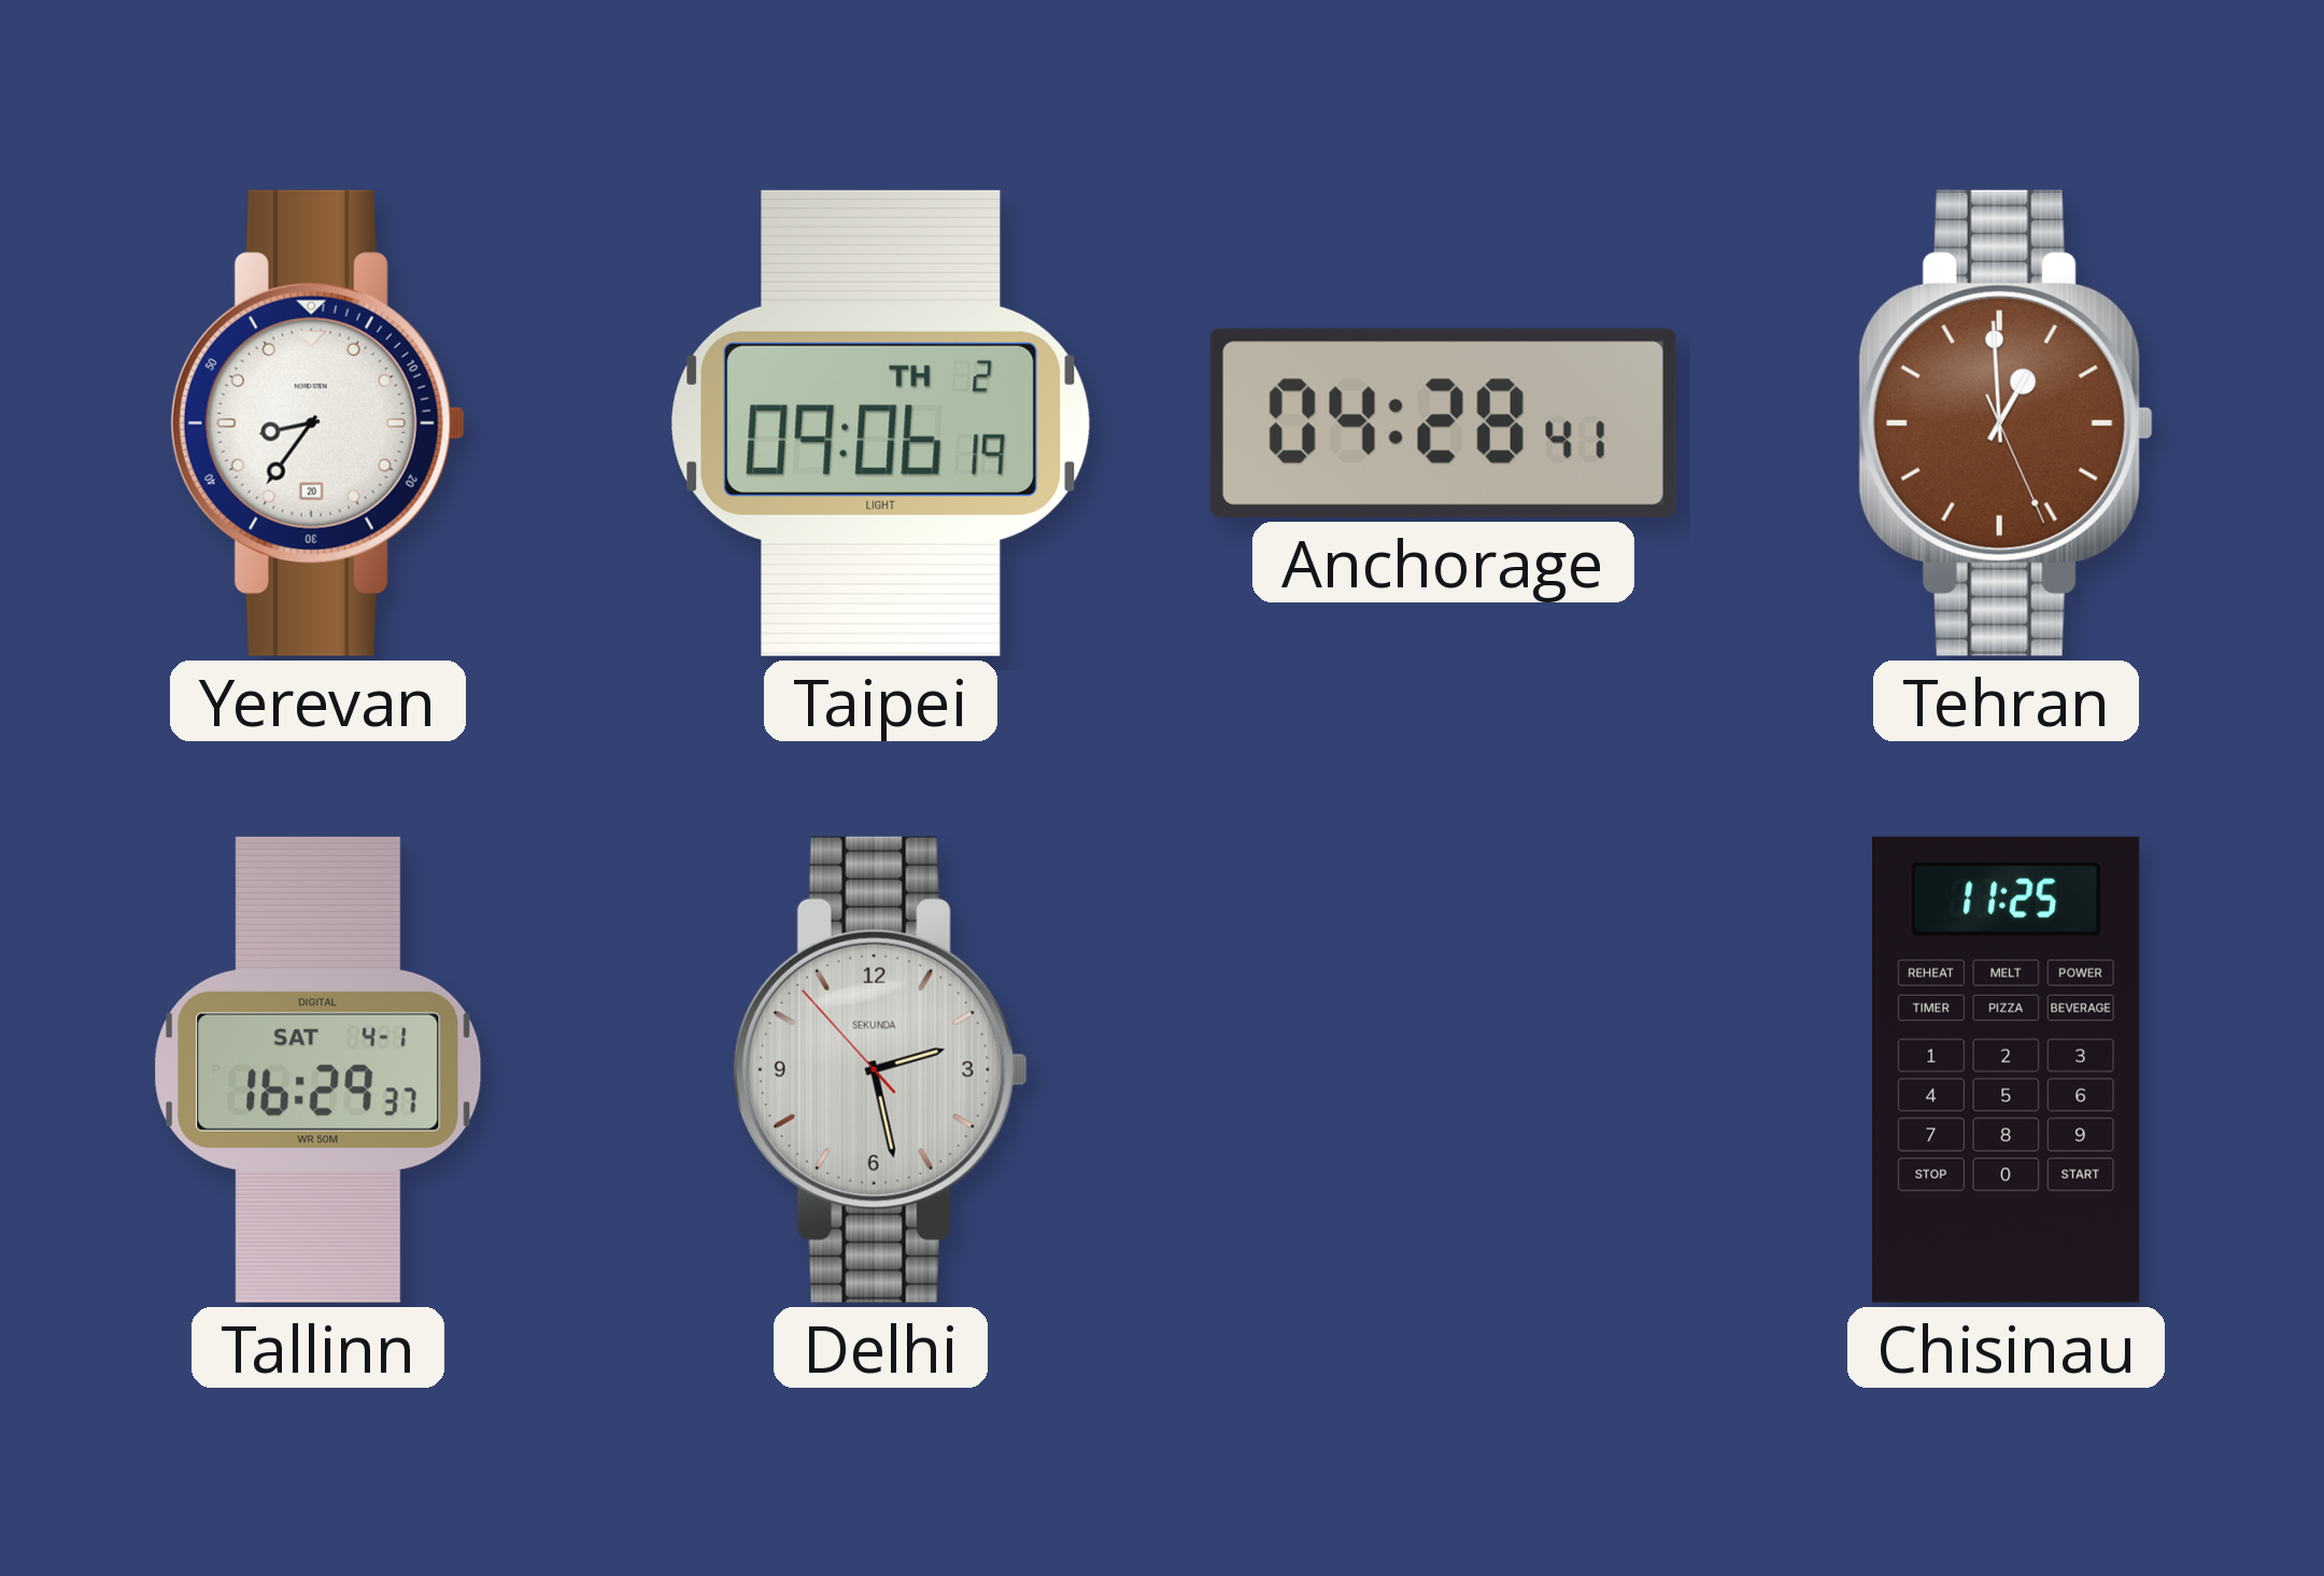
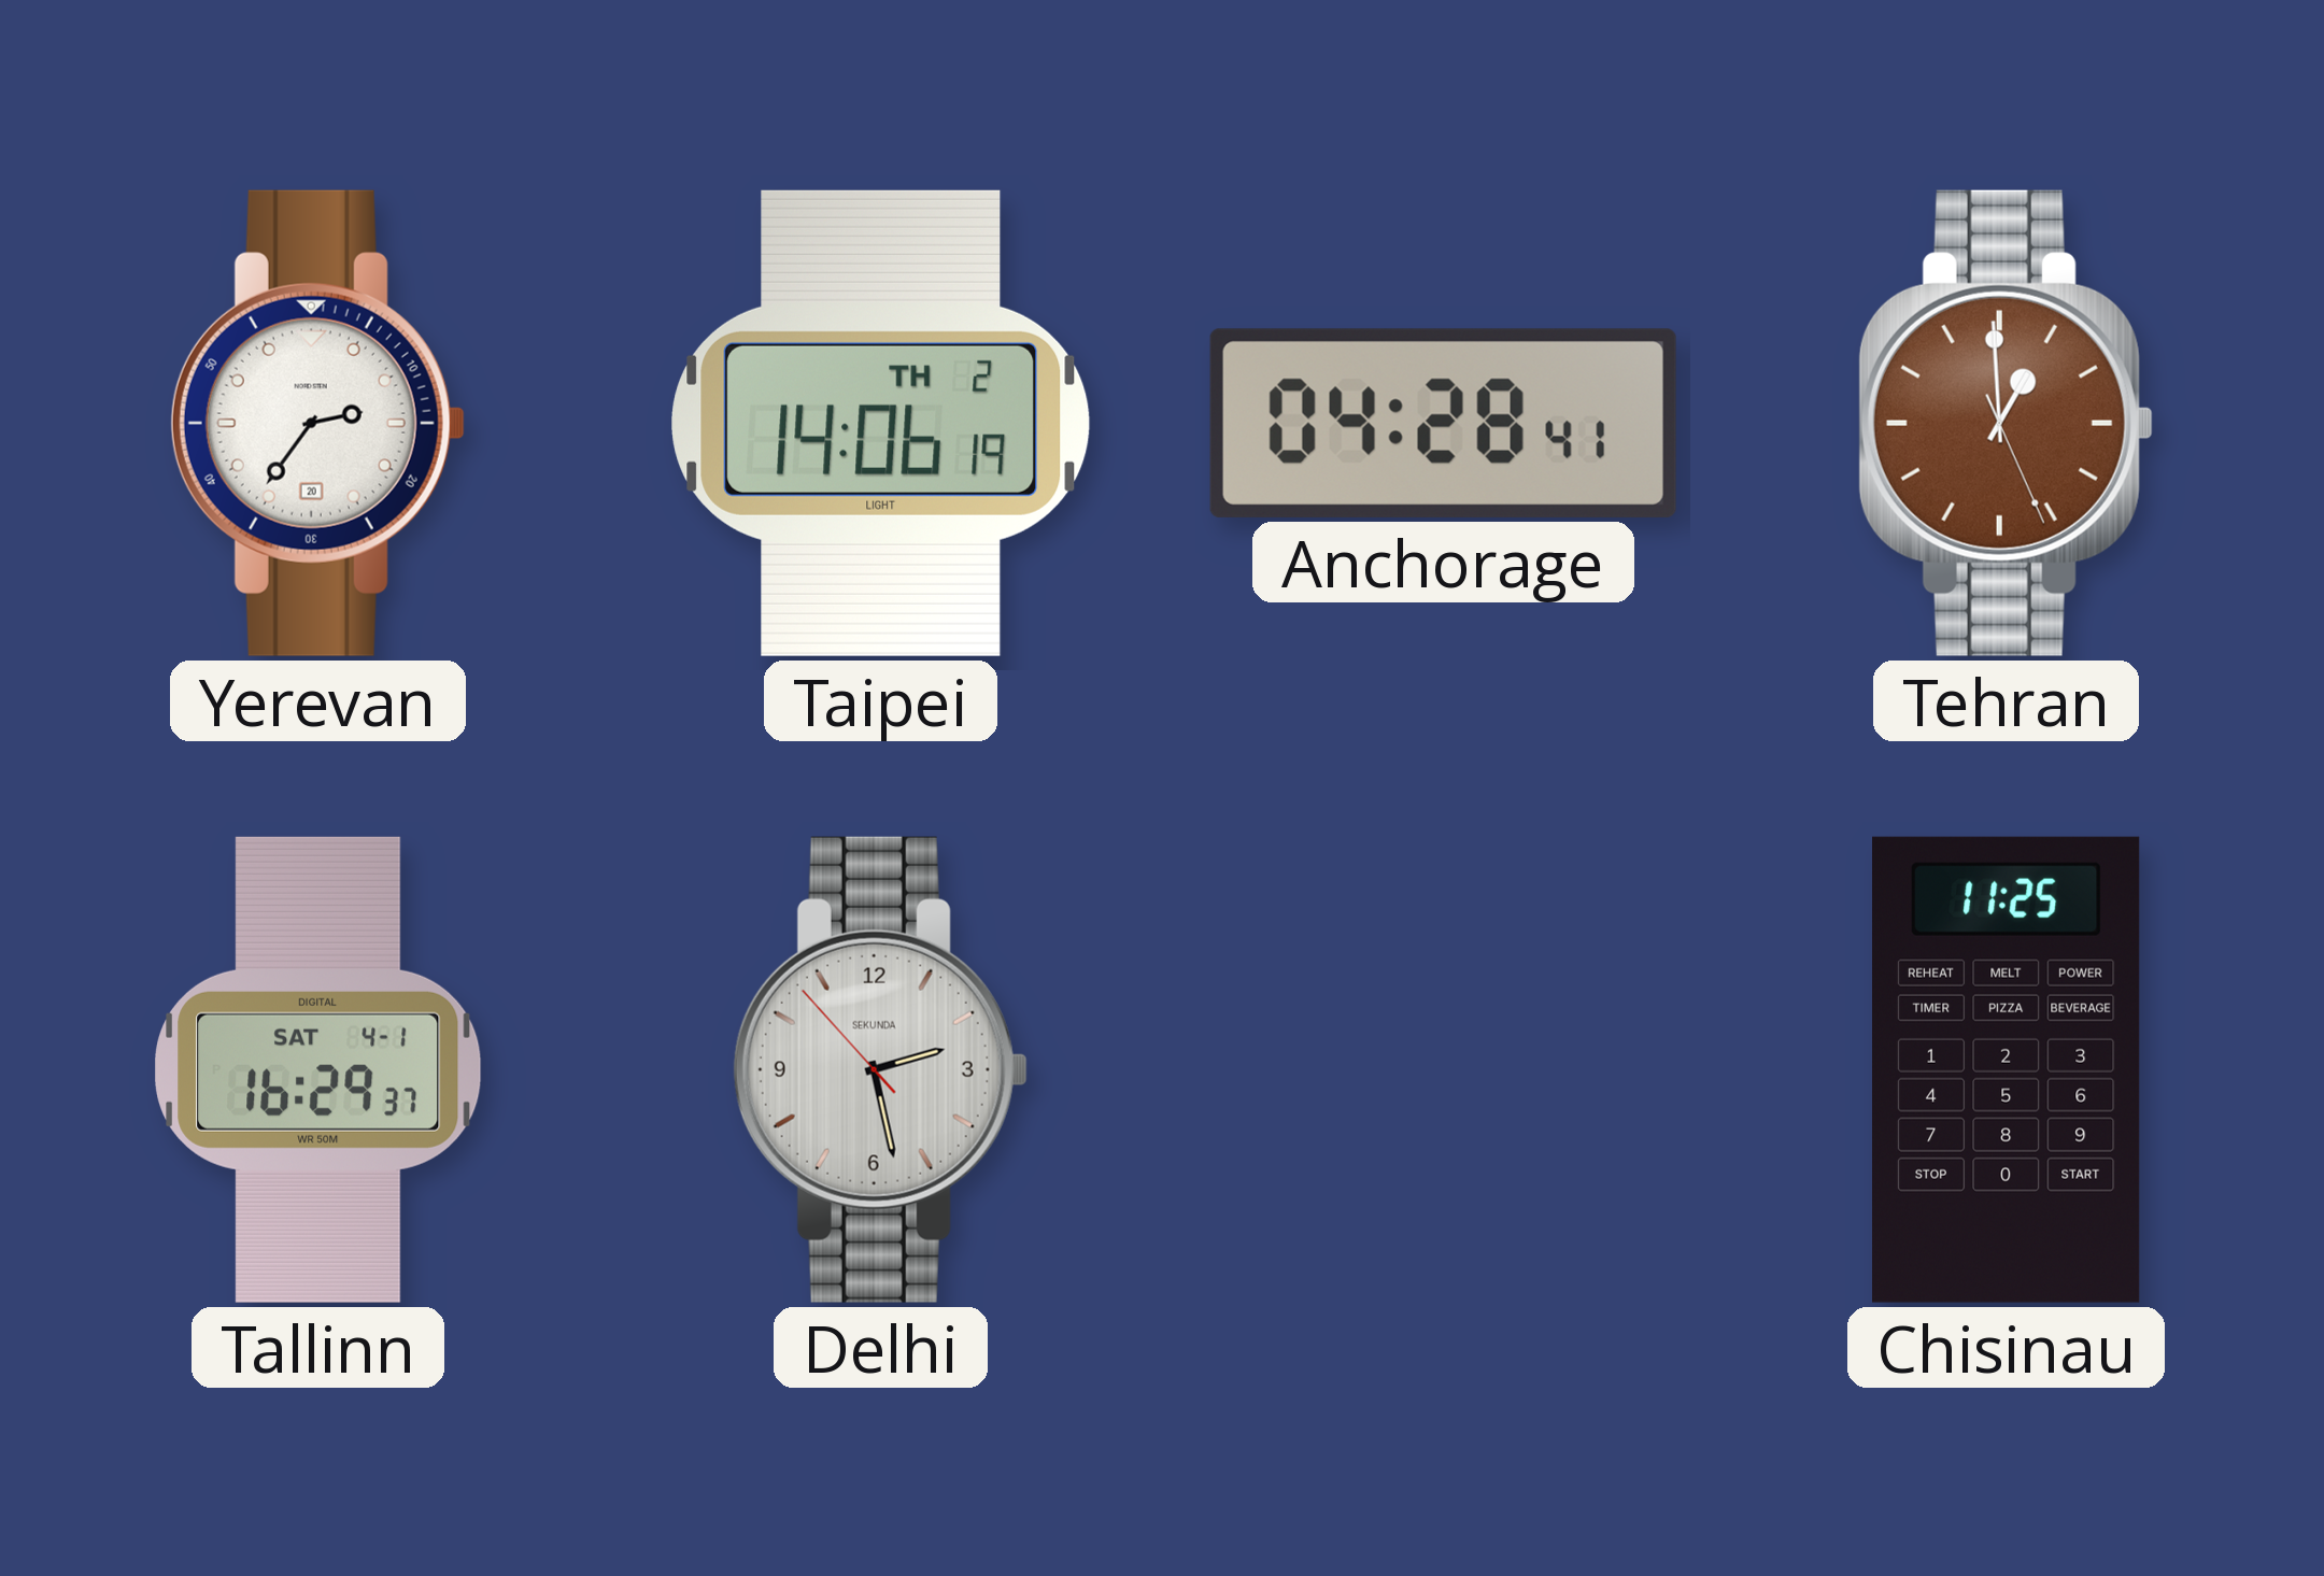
Yerevan: 8:36 -> 2:36
Taipei: 09:06 -> 14:06
